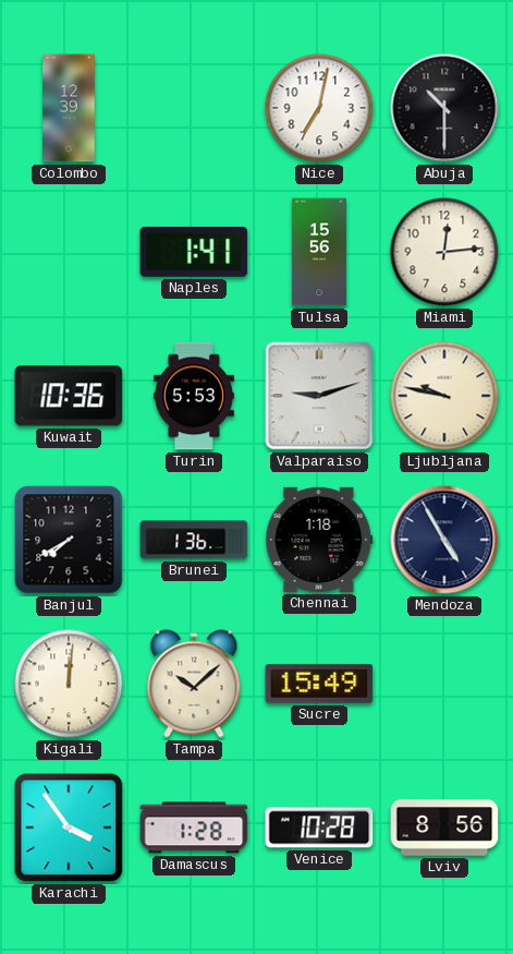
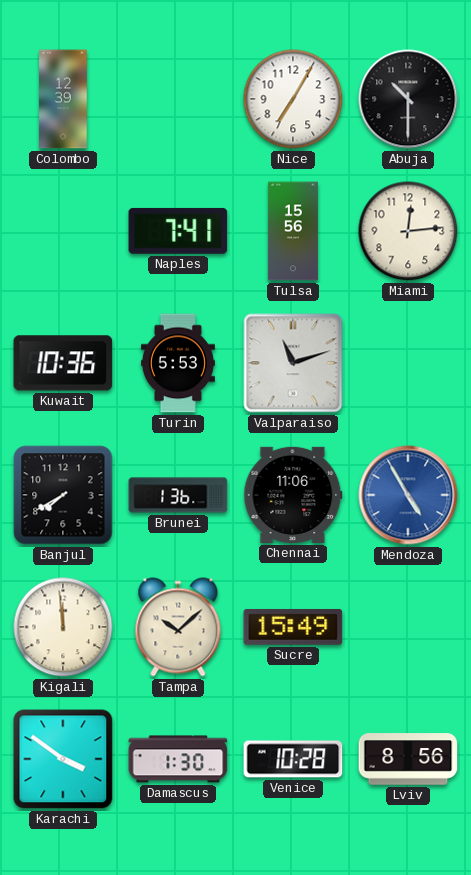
Nice: 7:02 -> 7:05
Naples: 1:41 -> 7:41
Valparaiso: 9:12 -> 11:12
Ljubljana: 9:47 -> none
Chennai: 1:18 -> 11:06
Mendoza dial: navy -> blue
Kigali: 12:01 -> 11:59
Karachi: 3:54 -> 3:51
Damascus: 1:28 -> 1:30
